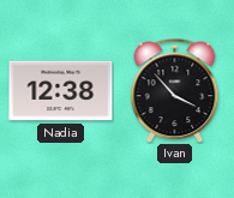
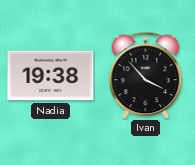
Nadia: 12:38 -> 19:38
